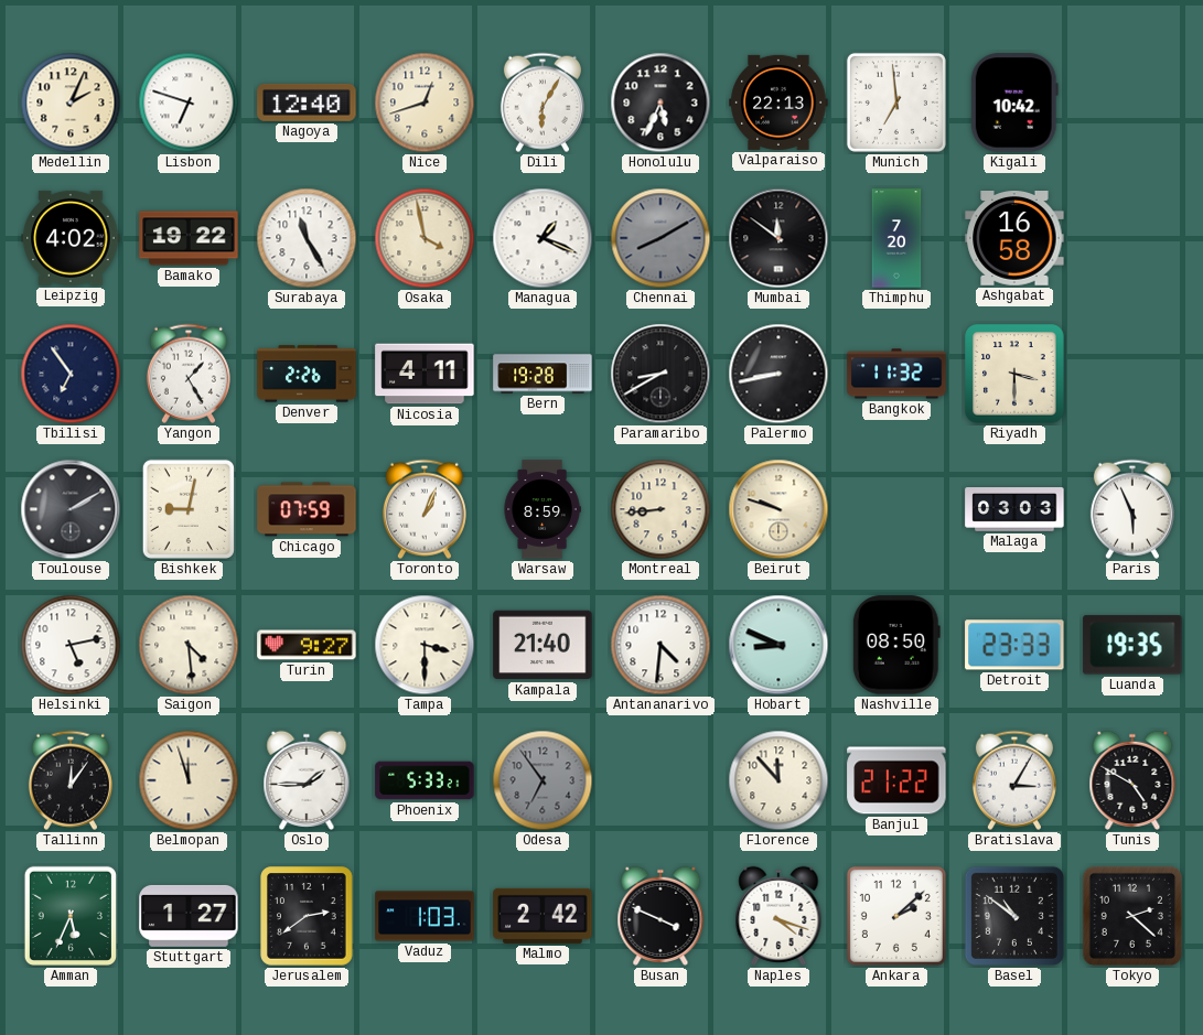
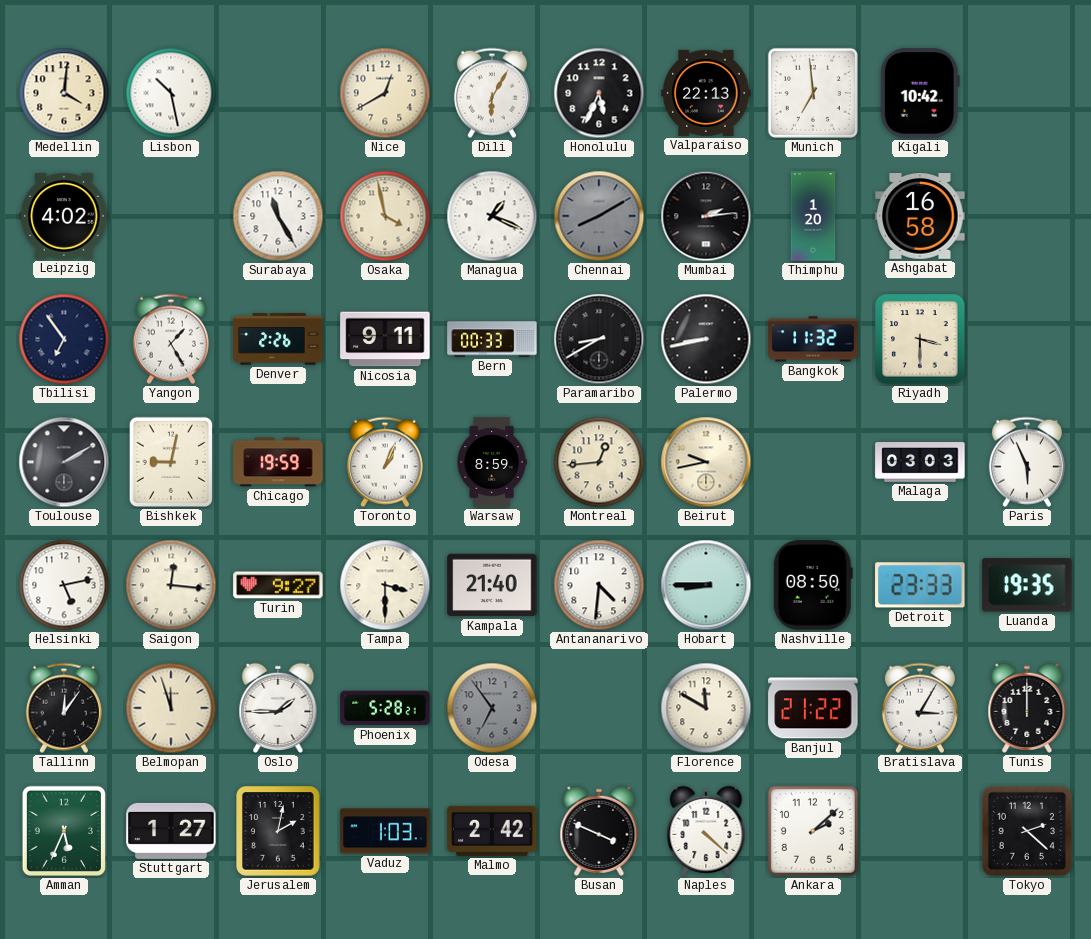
Medellin: 2:04 -> 4:01
Lisbon: 6:48 -> 10:28
Nagoya: 12:40 -> none
Nice: 12:42 -> 12:40
Bamako: 19:22 -> none
Mumbai: 11:51 -> 2:14
Thimphu: 7:20 -> 1:20
Nicosia: 4:11 -> 9:11
Bern: 19:28 -> 00:33
Chicago: 07:59 -> 19:59
Montreal: 8:44 -> 12:44
Beirut: 9:48 -> 9:43
Saigon: 4:29 -> 12:16
Hobart: 8:49 -> 8:45
Phoenix: 5:33 -> 5:28
Florence: 11:53 -> 11:50
Tunis: 4:50 -> 12:00
Jerusalem: 2:39 -> 2:02
Naples: 4:18 -> 4:22
Basel: 10:51 -> none
